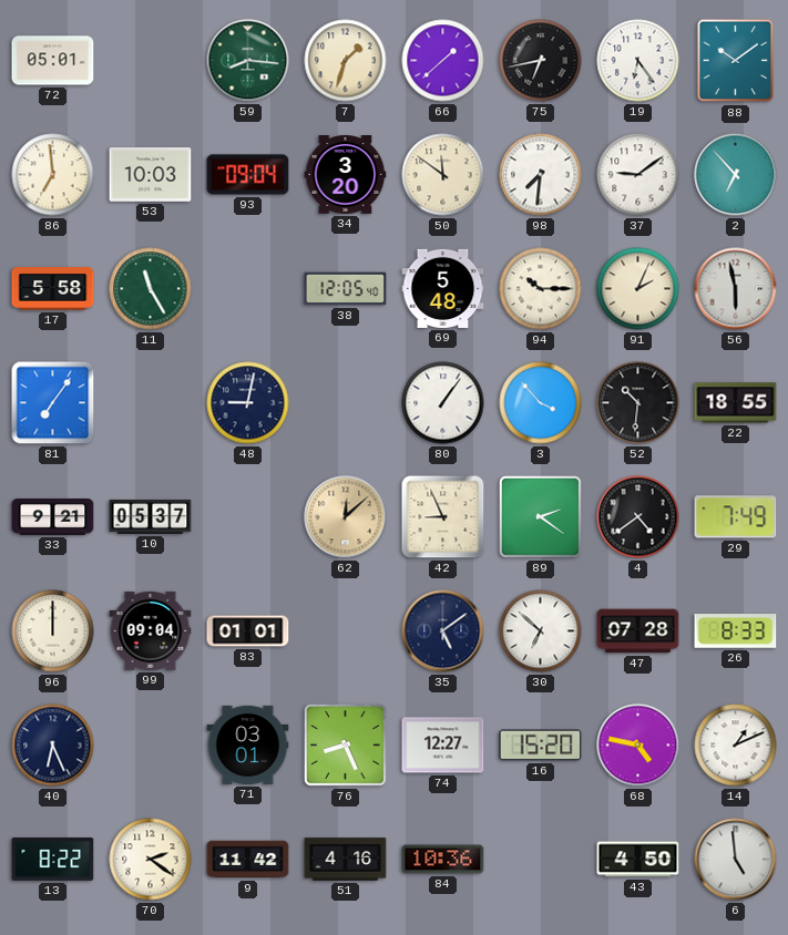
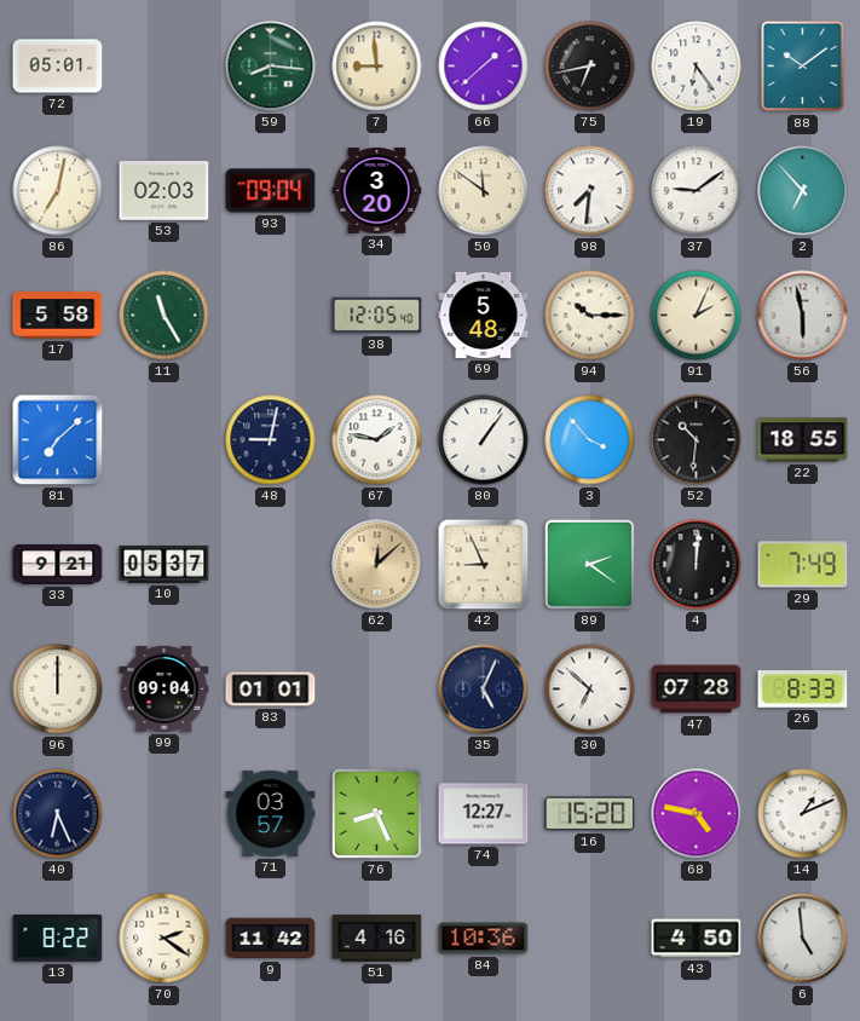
7: 1:33 -> 8:59
86: 6:59 -> 7:02
53: 10:03 -> 02:03
81: 7:06 -> 7:08
67: none -> 1:47
4: 4:39 -> 12:01
35: 5:09 -> 5:04
71: 03:01 -> 03:57
